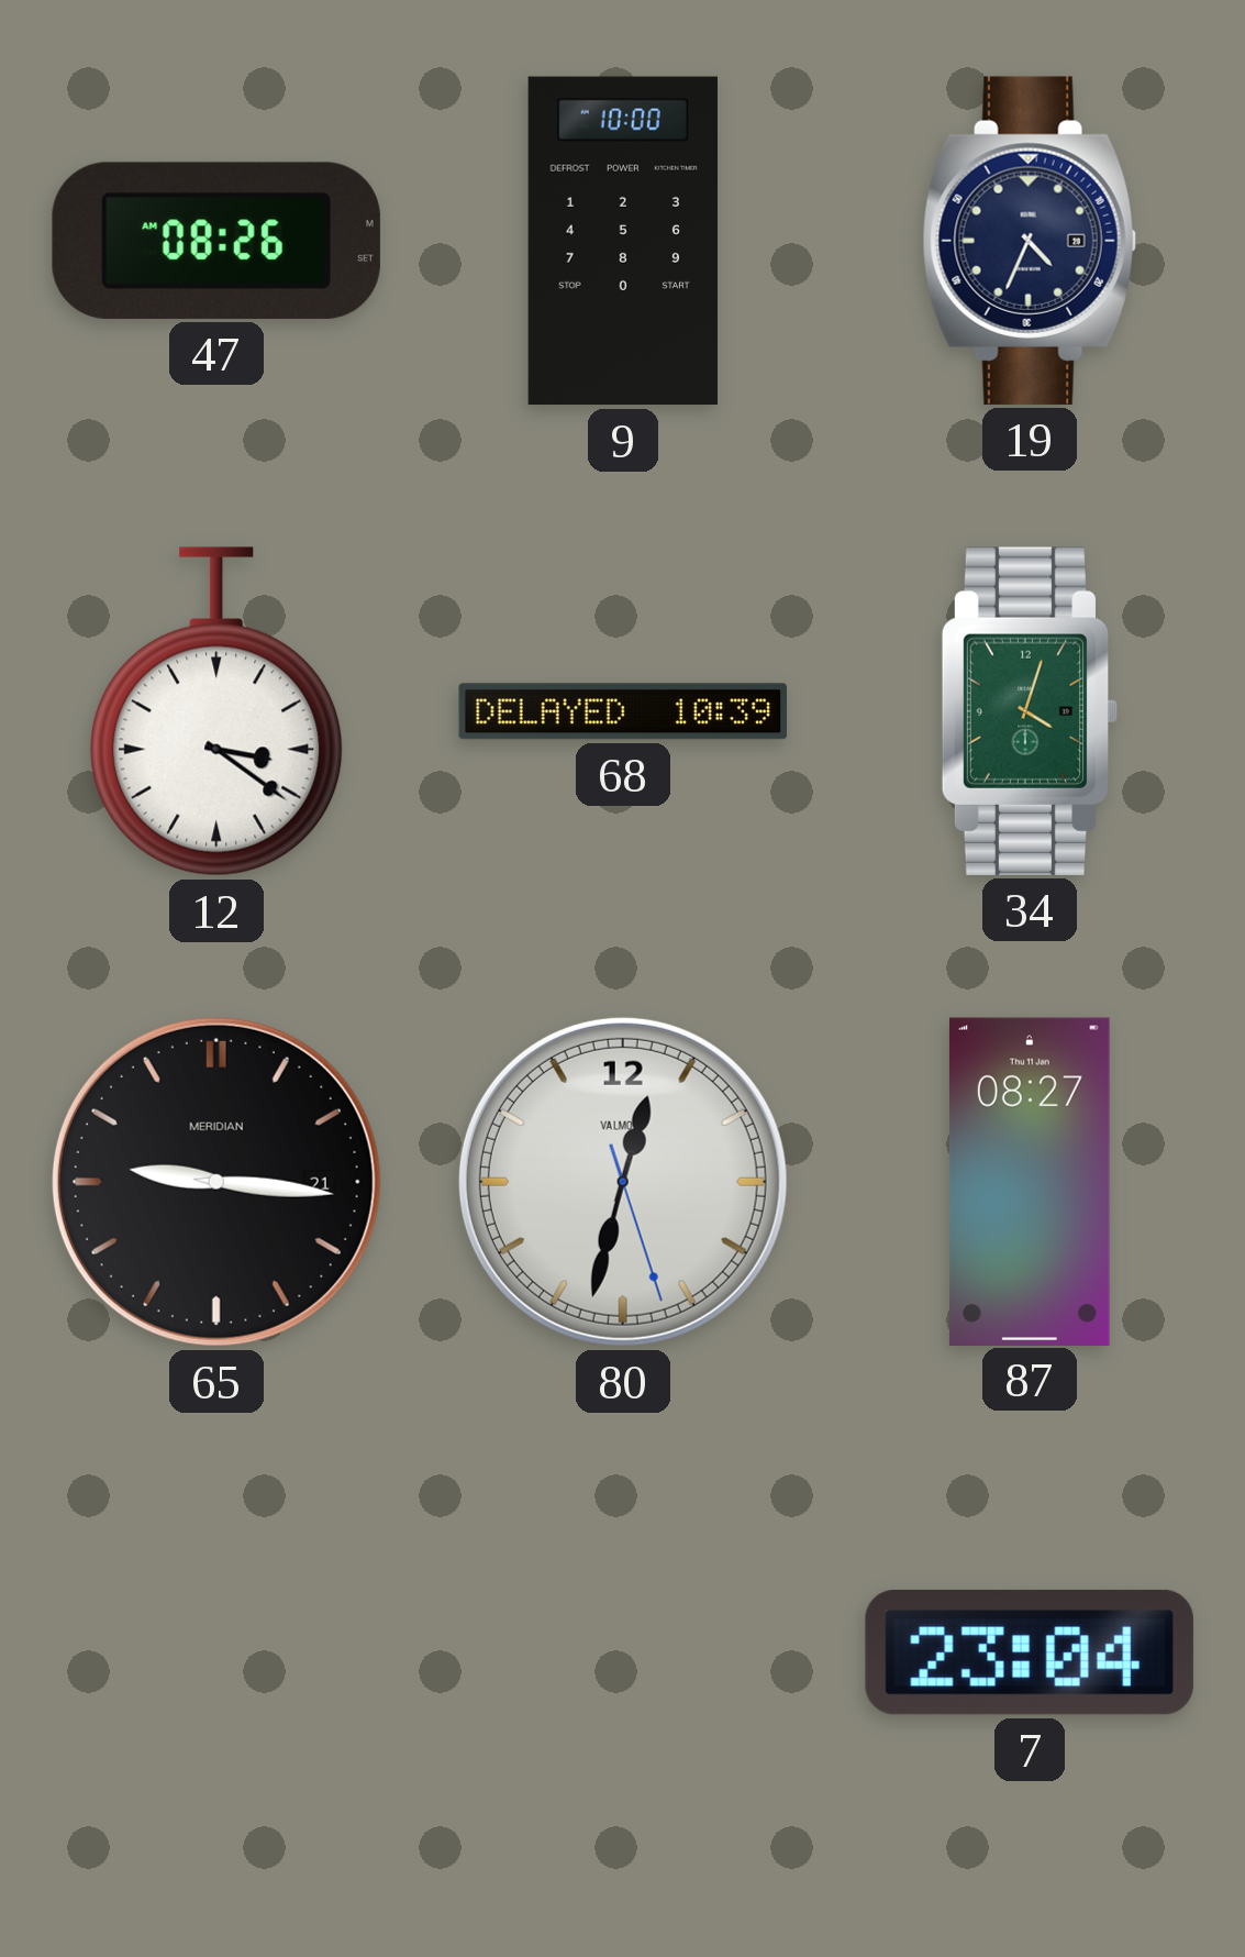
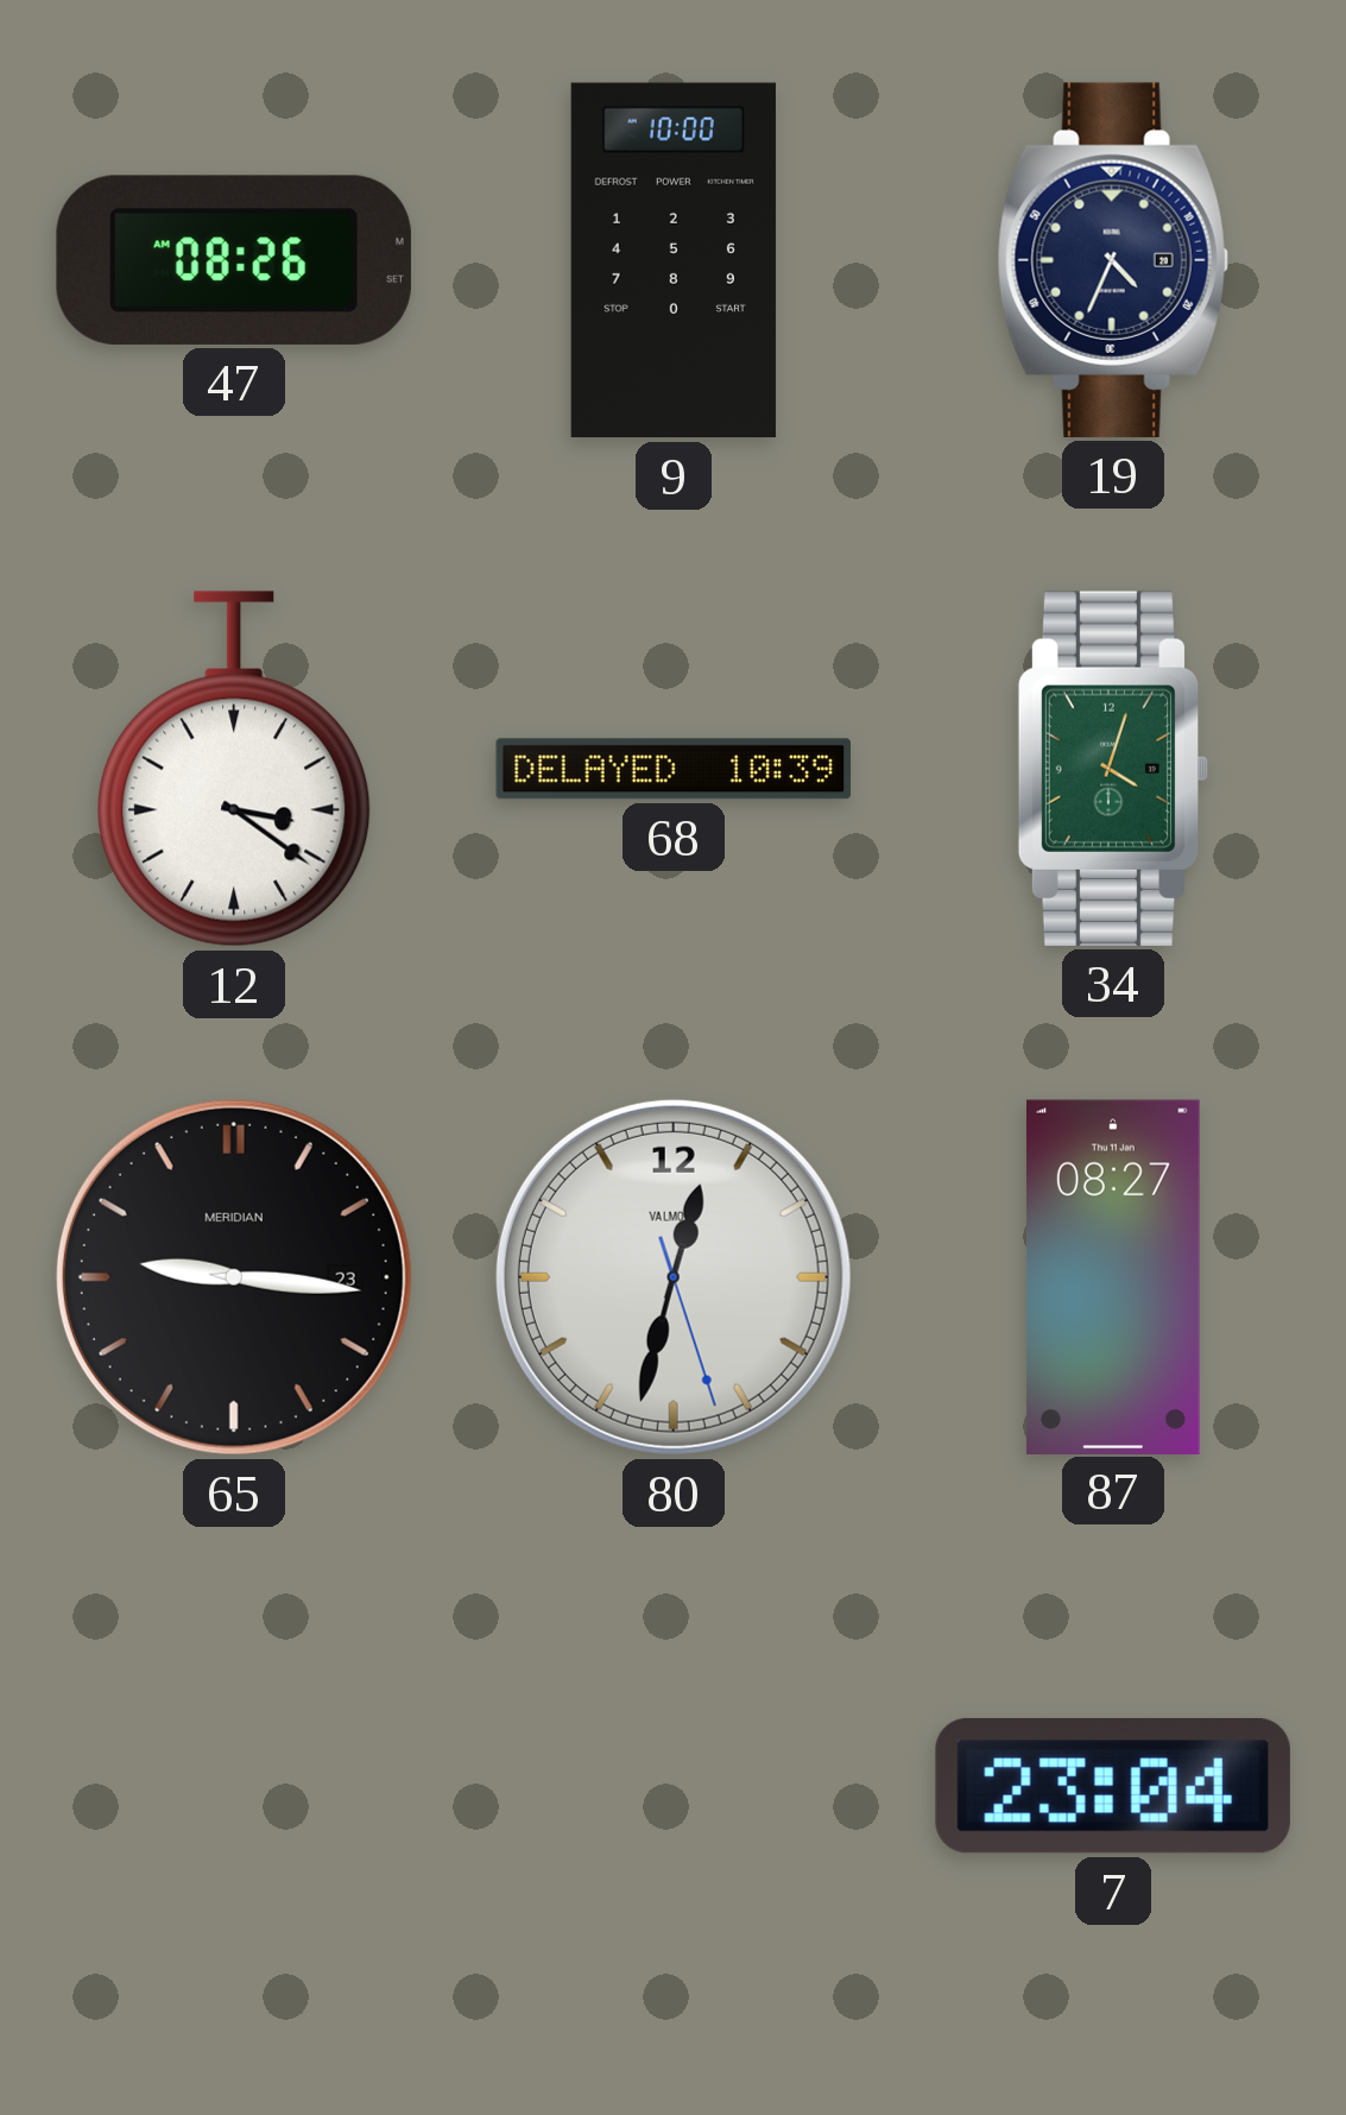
65 date: 21 -> 23
